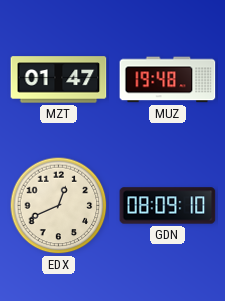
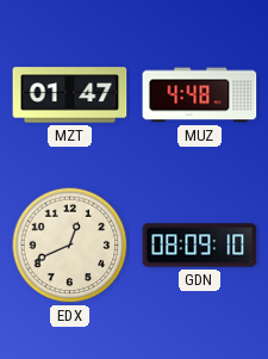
MUZ: 19:48 -> 4:48
